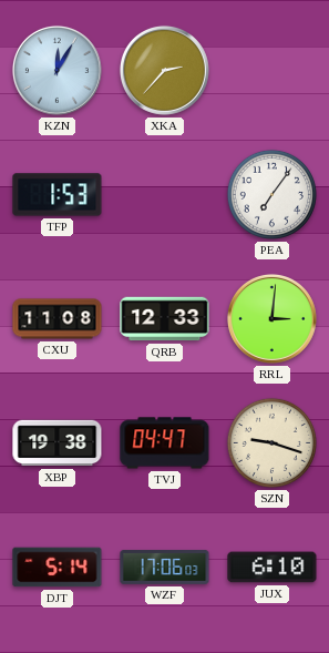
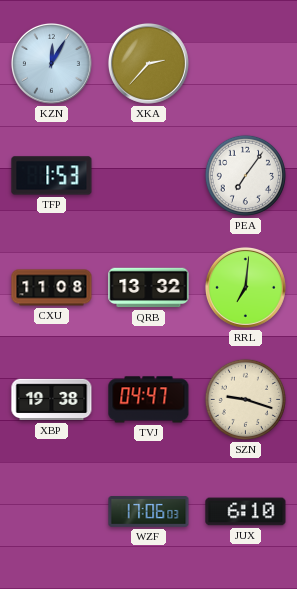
QRB: 12:33 -> 13:32
RRL: 3:01 -> 7:01
DJT: 5:14 -> none
